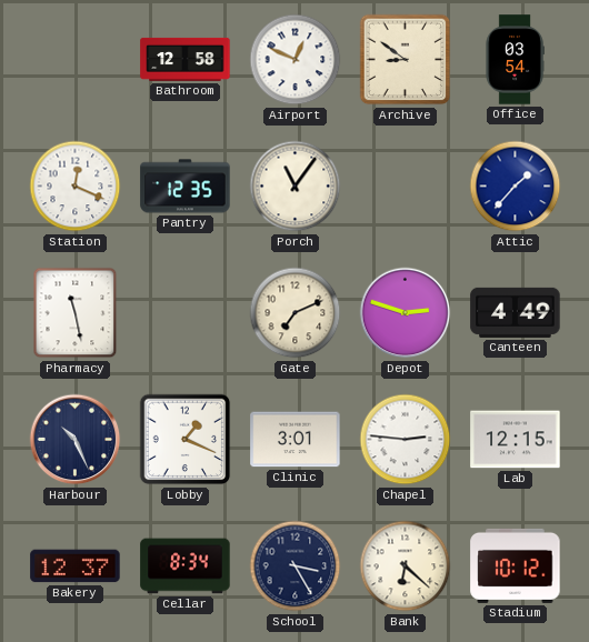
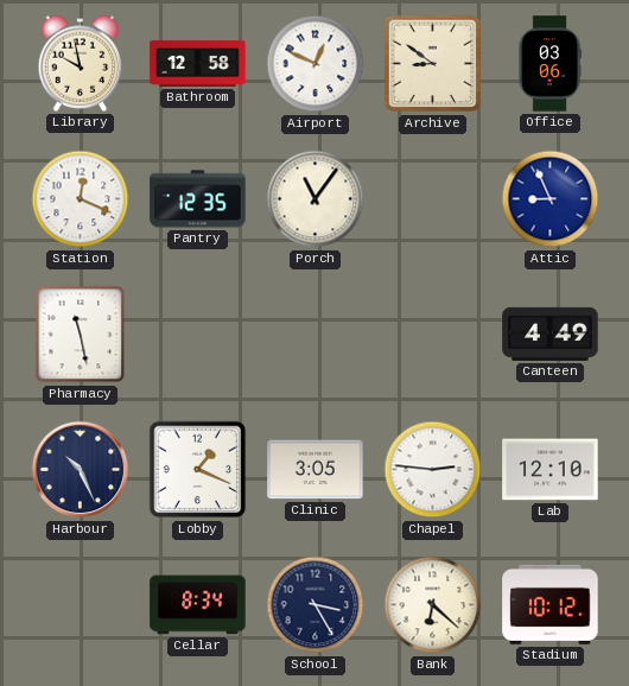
Library: none -> 9:58
Office: 03:54 -> 03:06
Attic: 1:37 -> 8:56
Gate: 7:11 -> none
Depot: 2:48 -> none
Clinic: 3:01 -> 3:05
Lab: 12:15 -> 12:10
Bakery: 12:37 -> none
